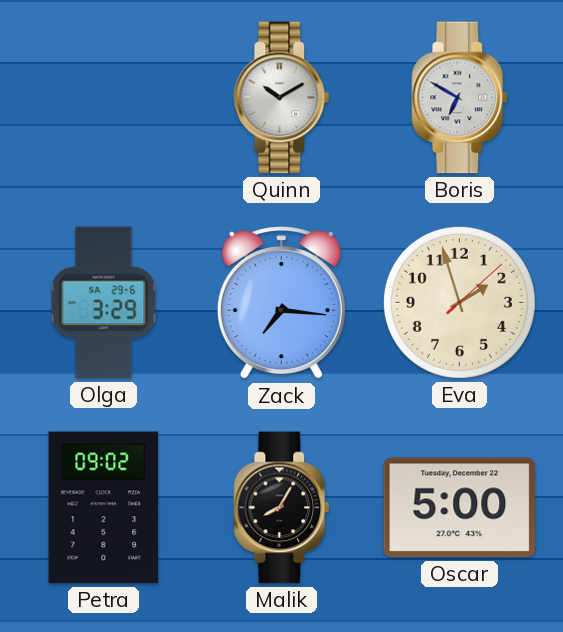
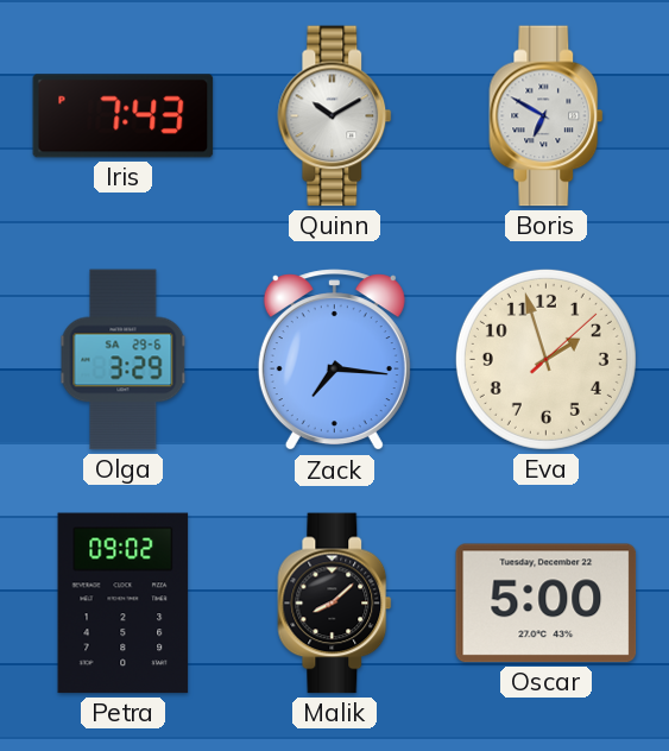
Iris: none -> 7:43
Malik: 8:05 -> 8:08
